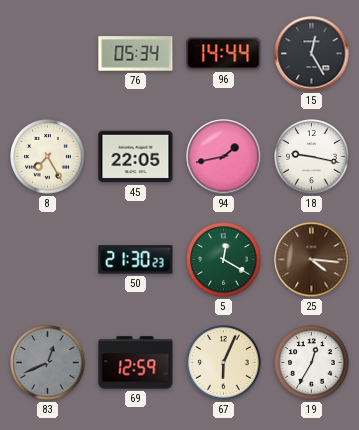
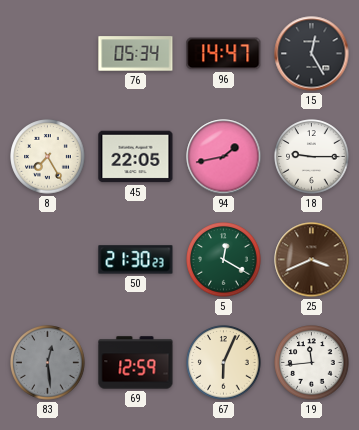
96: 14:44 -> 14:47
18: 9:17 -> 9:15
25: 4:16 -> 3:41
83: 12:41 -> 12:29
19: 12:35 -> 11:44
